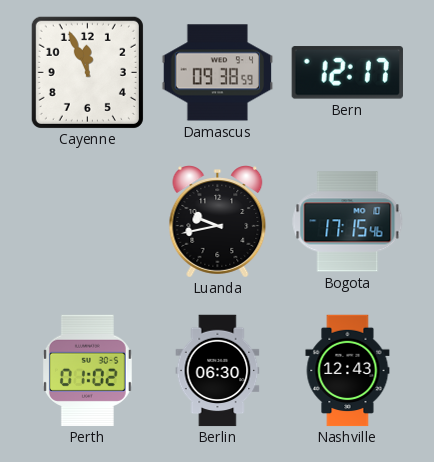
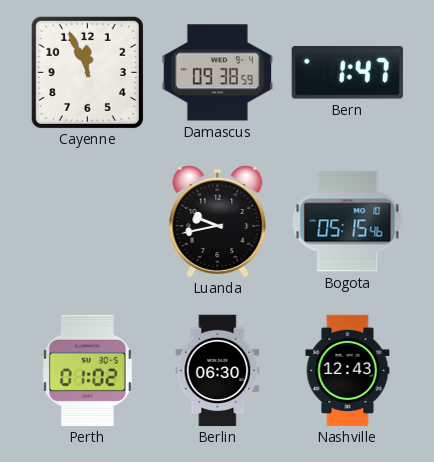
Bern: 12:17 -> 1:47
Bogota: 17:15 -> 05:15
